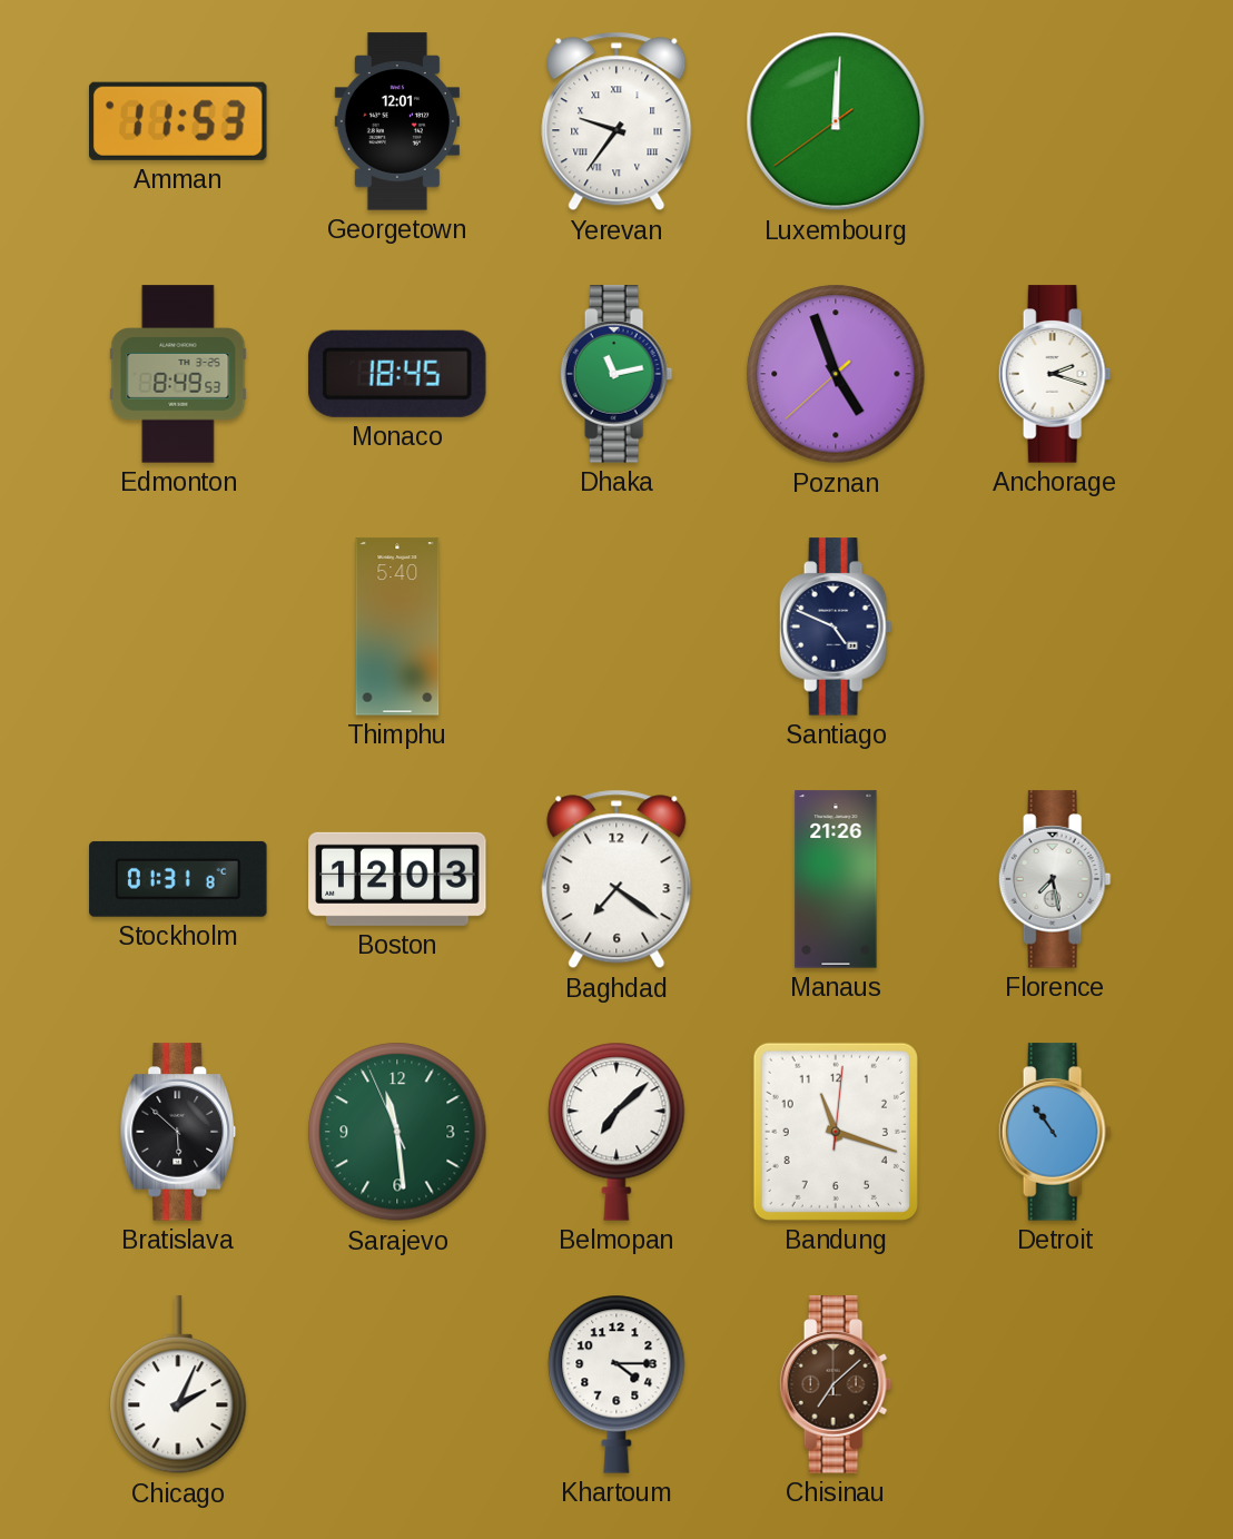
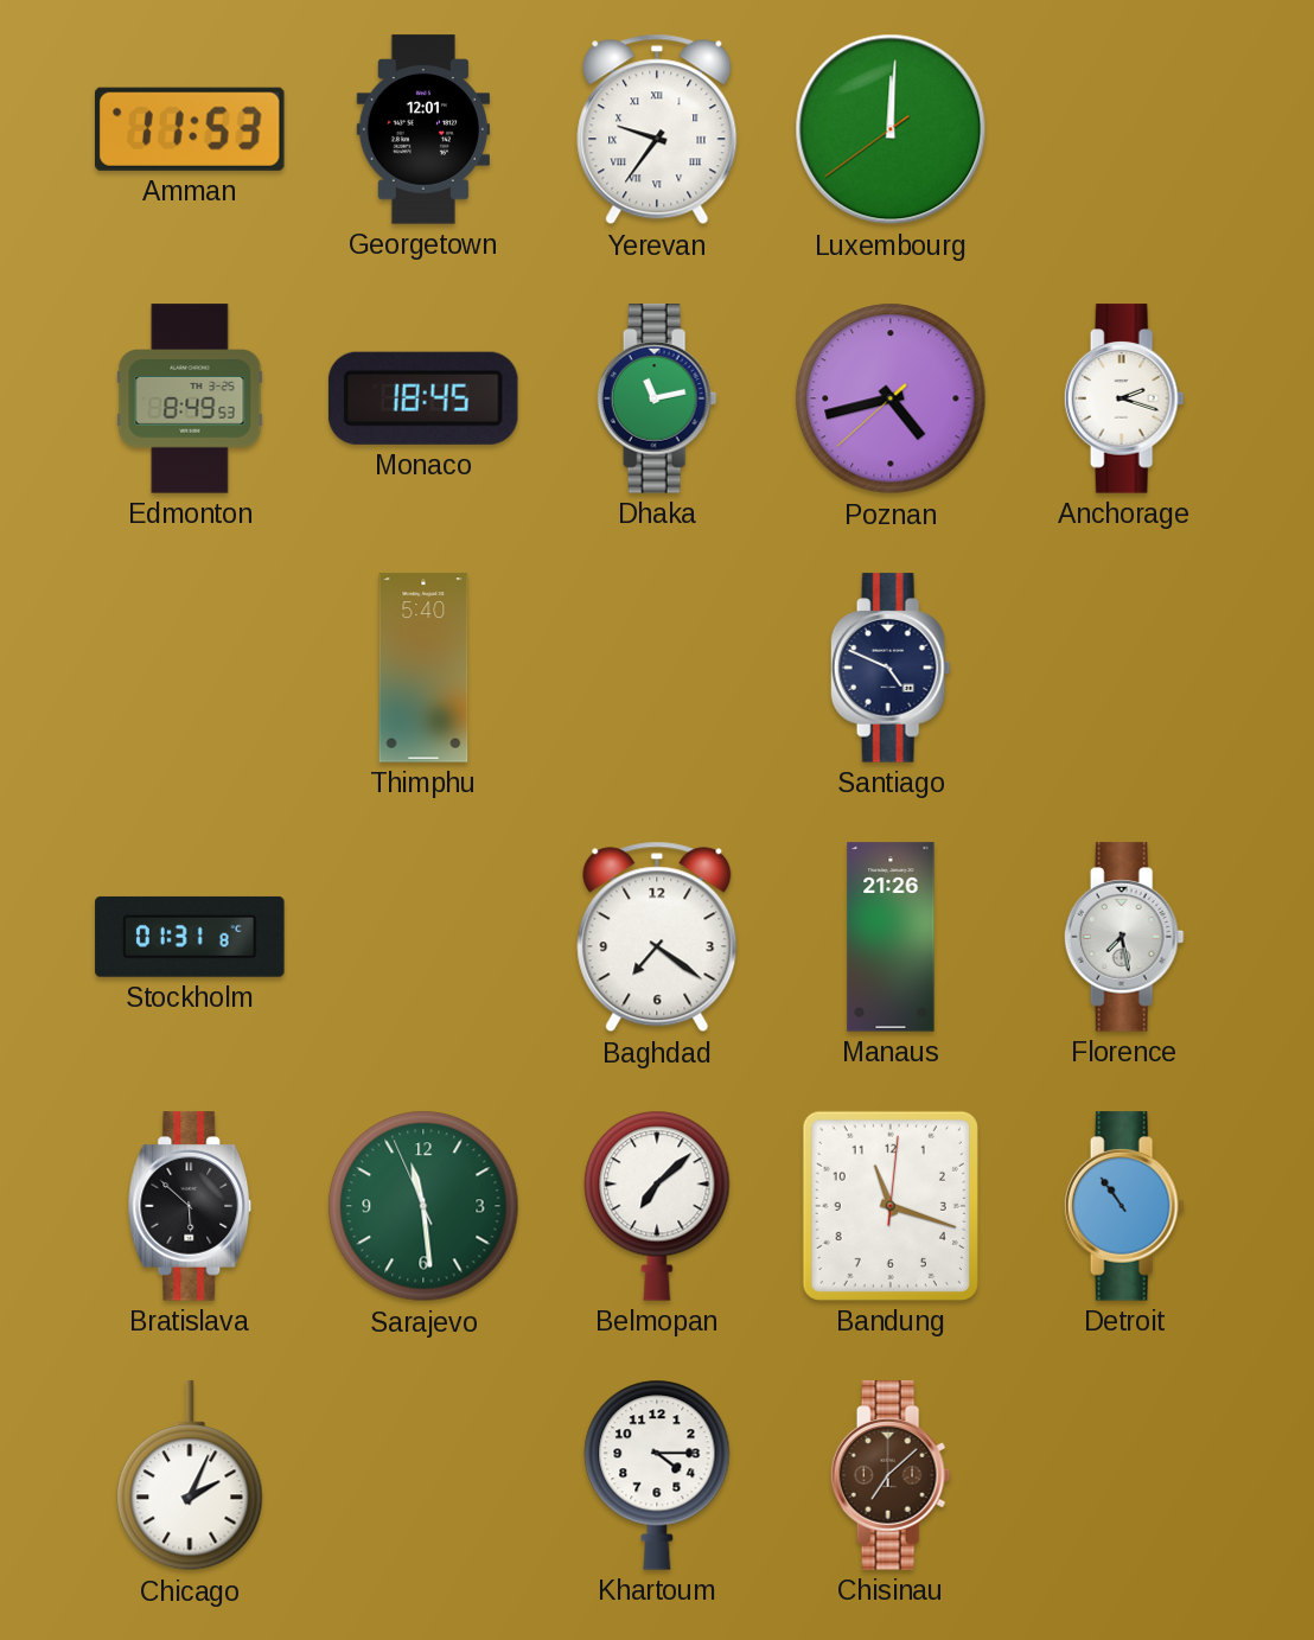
Poznan: 4:56 -> 4:42
Boston: 12:03 -> none
